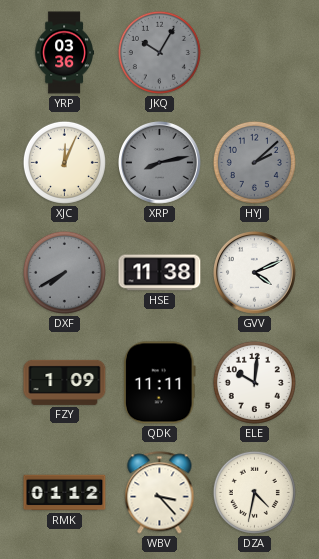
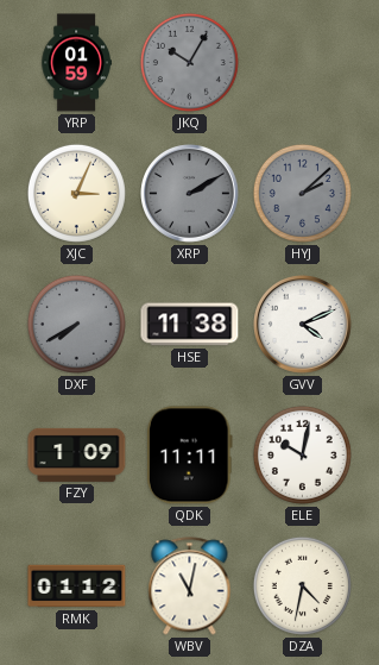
YRP: 03:36 -> 01:59
XJC: 12:04 -> 3:04
XRP: 8:13 -> 2:10
ELE: 10:01 -> 10:02
WBV: 3:23 -> 11:02
